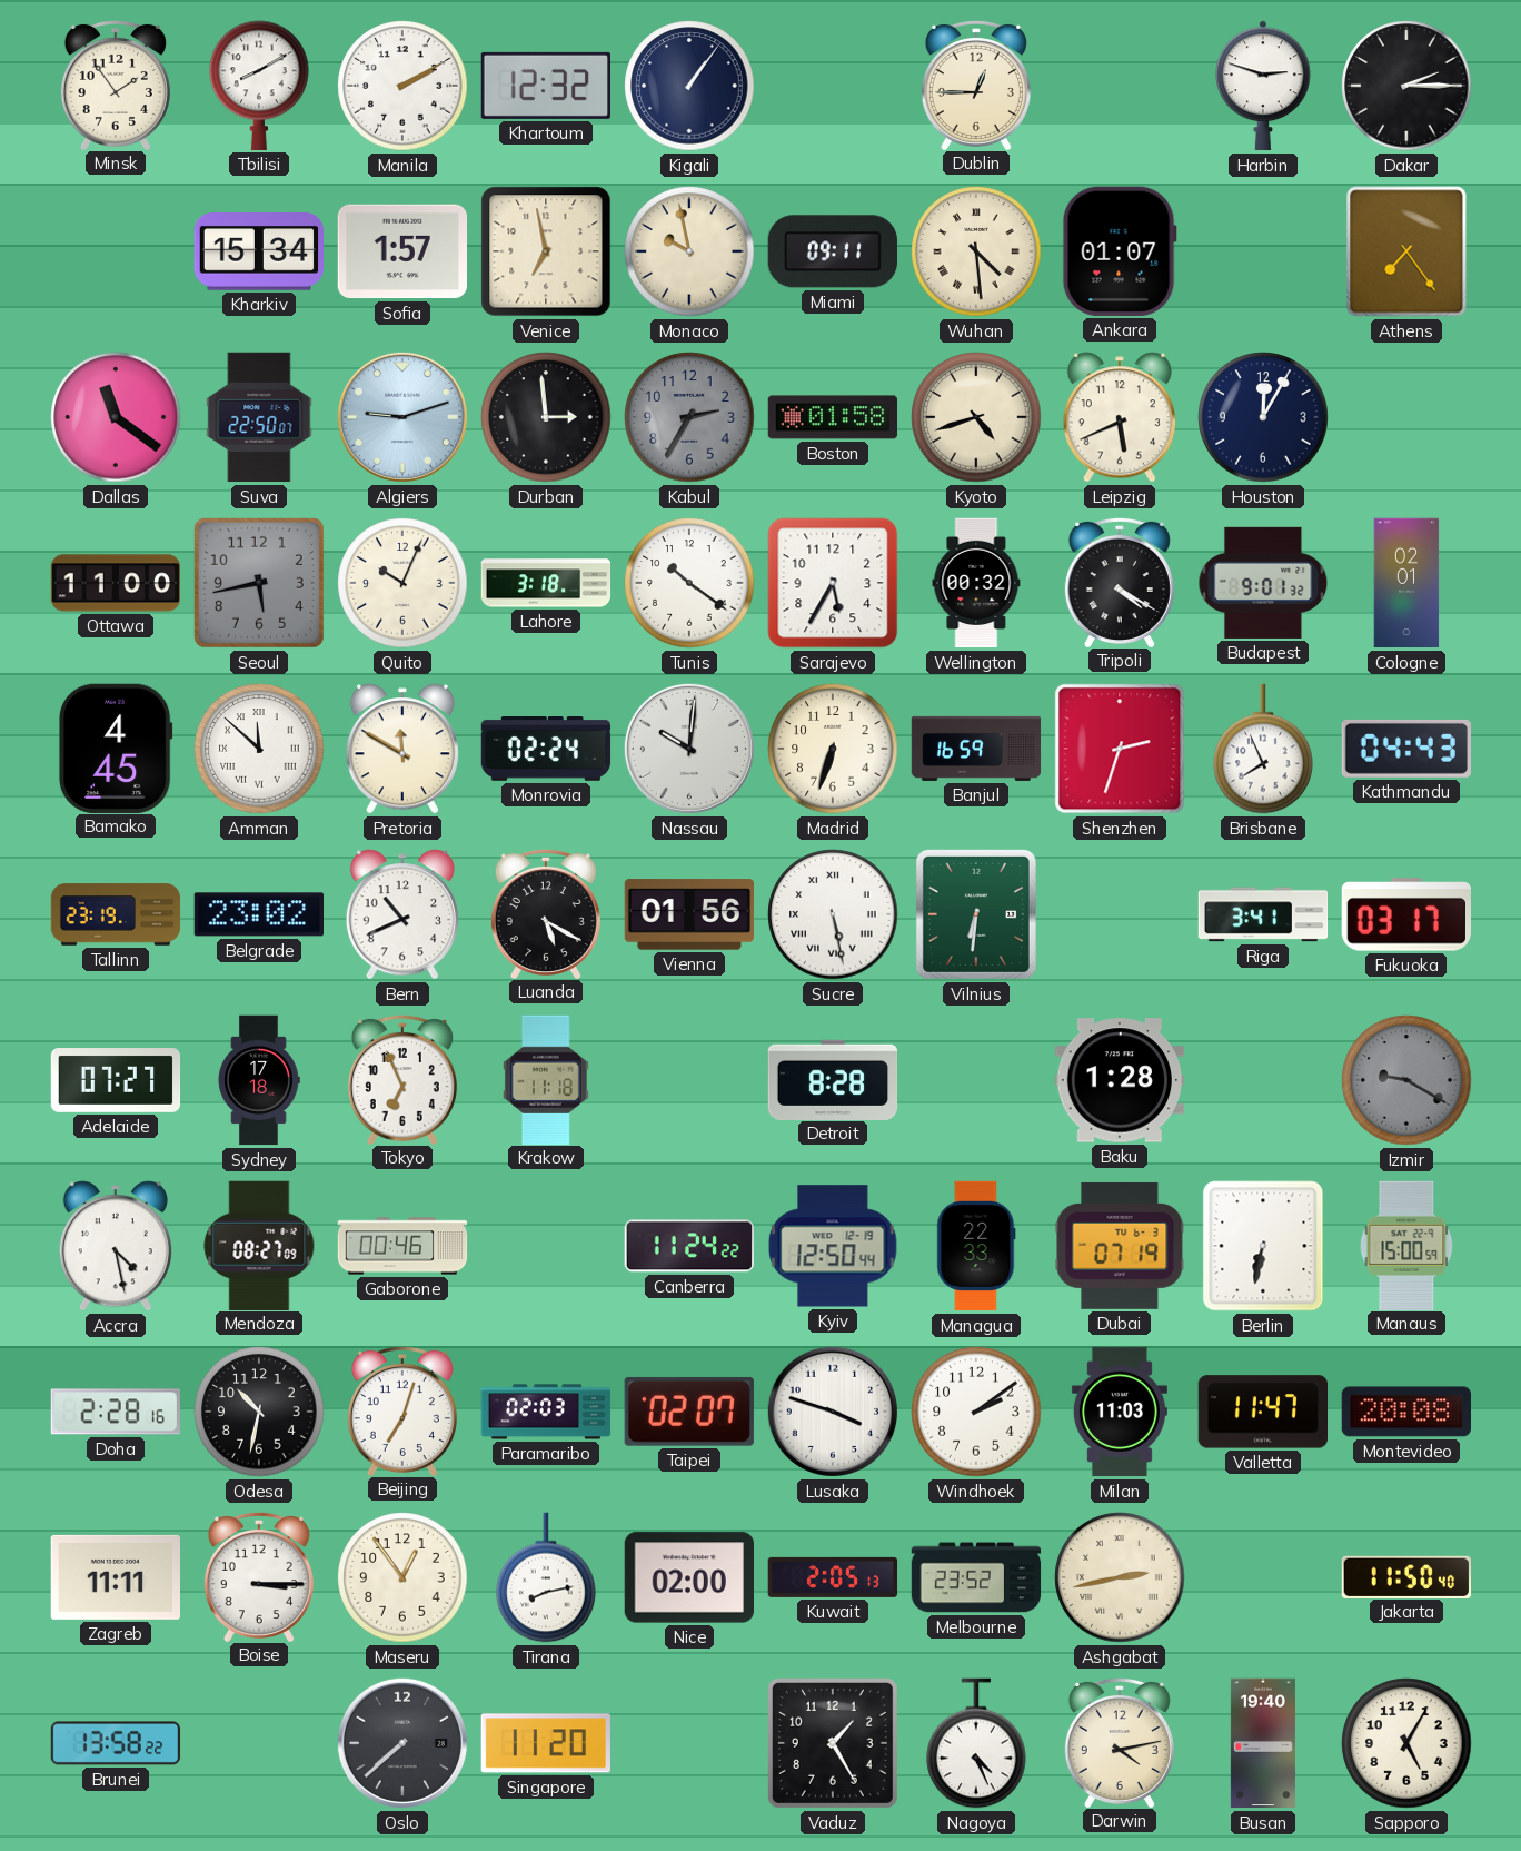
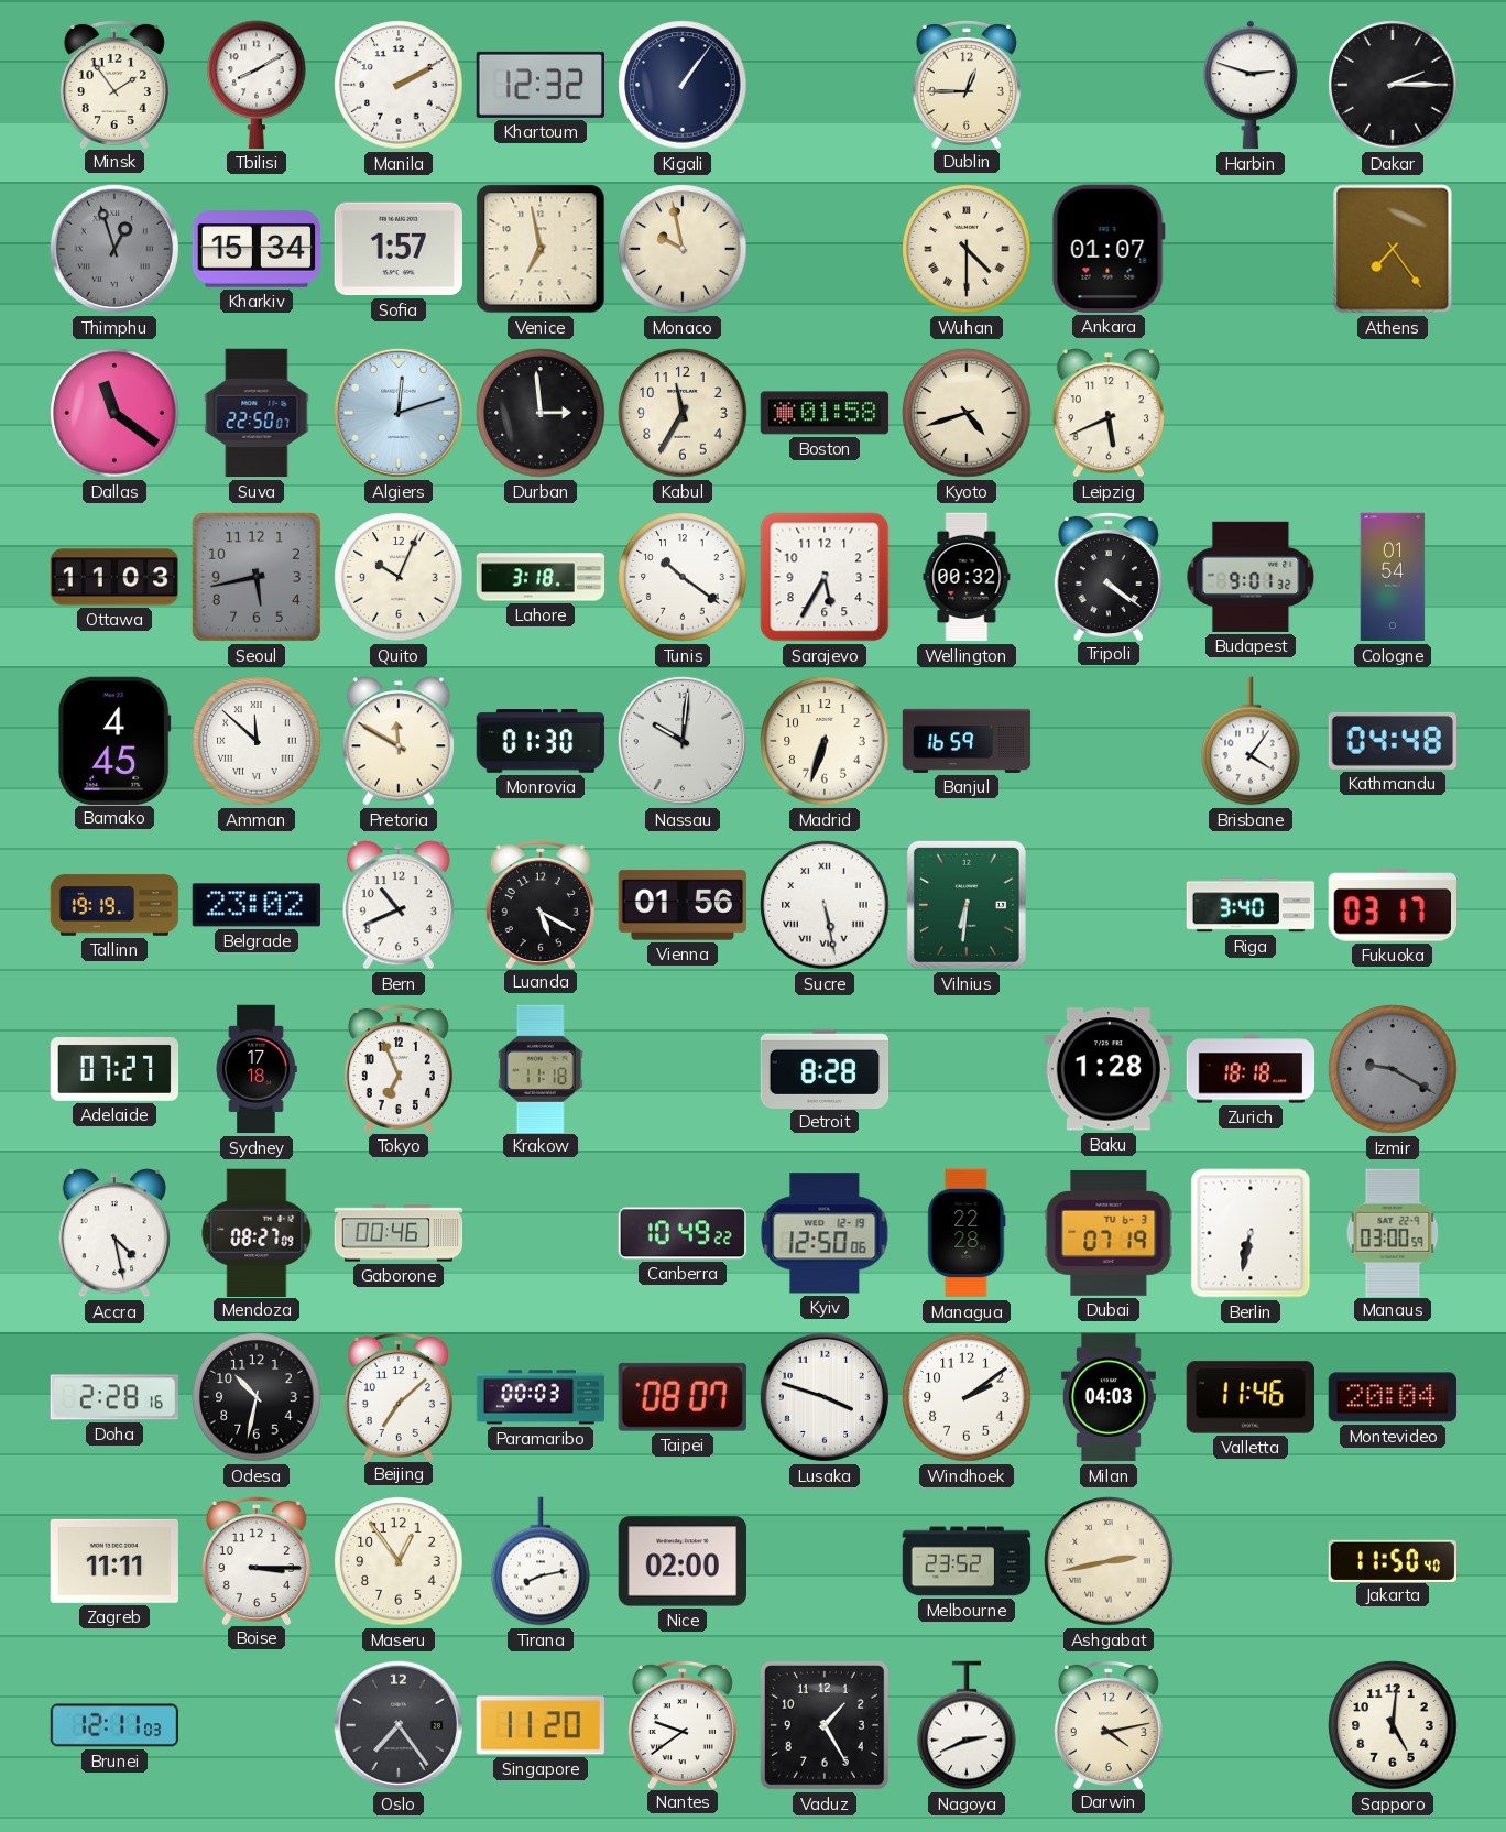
Thimphu: none -> 12:57
Miami: 09:11 -> none
Wuhan: 4:29 -> 4:30
Algiers: 9:12 -> 12:12
Kabul: 2:35 -> 11:35
Kabul dial: grey -> cream
Houston: 12:05 -> none
Ottawa: 11:00 -> 11:03
Tripoli: 4:20 -> 4:21
Cologne: 02:01 -> 01:54
Monrovia: 02:24 -> 01:30
Shenzhen: 2:33 -> none
Brisbane: 7:56 -> 4:06
Kathmandu: 04:43 -> 04:48
Tallinn: 23:19 -> 19:19
Riga: 3:41 -> 3:40
Zurich: none -> 18:18
Canberra: 11:24 -> 10:49
Kyiv: 12:50:44 -> 12:50:06
Managua: 22:33 -> 22:28
Manaus: 15:00 -> 03:00
Beijing: 7:03 -> 7:08
Paramaribo: 02:03 -> 00:03
Taipei: 02:07 -> 08:07
Milan: 11:03 -> 04:03
Valletta: 11:47 -> 11:46
Montevideo: 20:08 -> 20:04
Kuwait: 2:05 -> none
Brunei: 13:58 -> 12:11
Oslo: 7:38 -> 7:24
Nantes: none -> 9:39
Nagoya: 4:26 -> 2:41
Busan: 19:40 -> none
Sapporo: 5:05 -> 5:01
